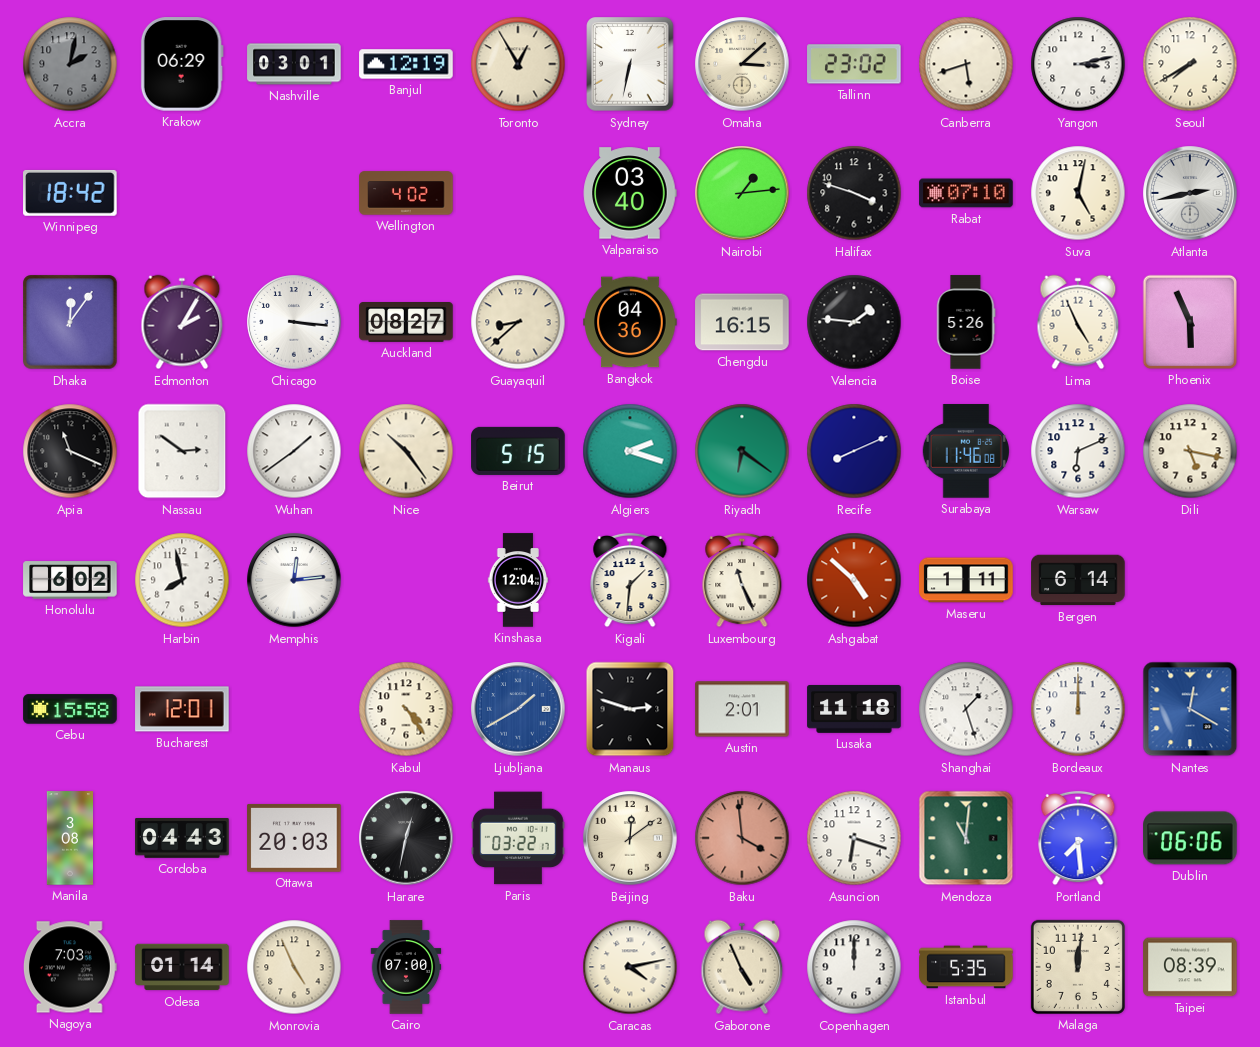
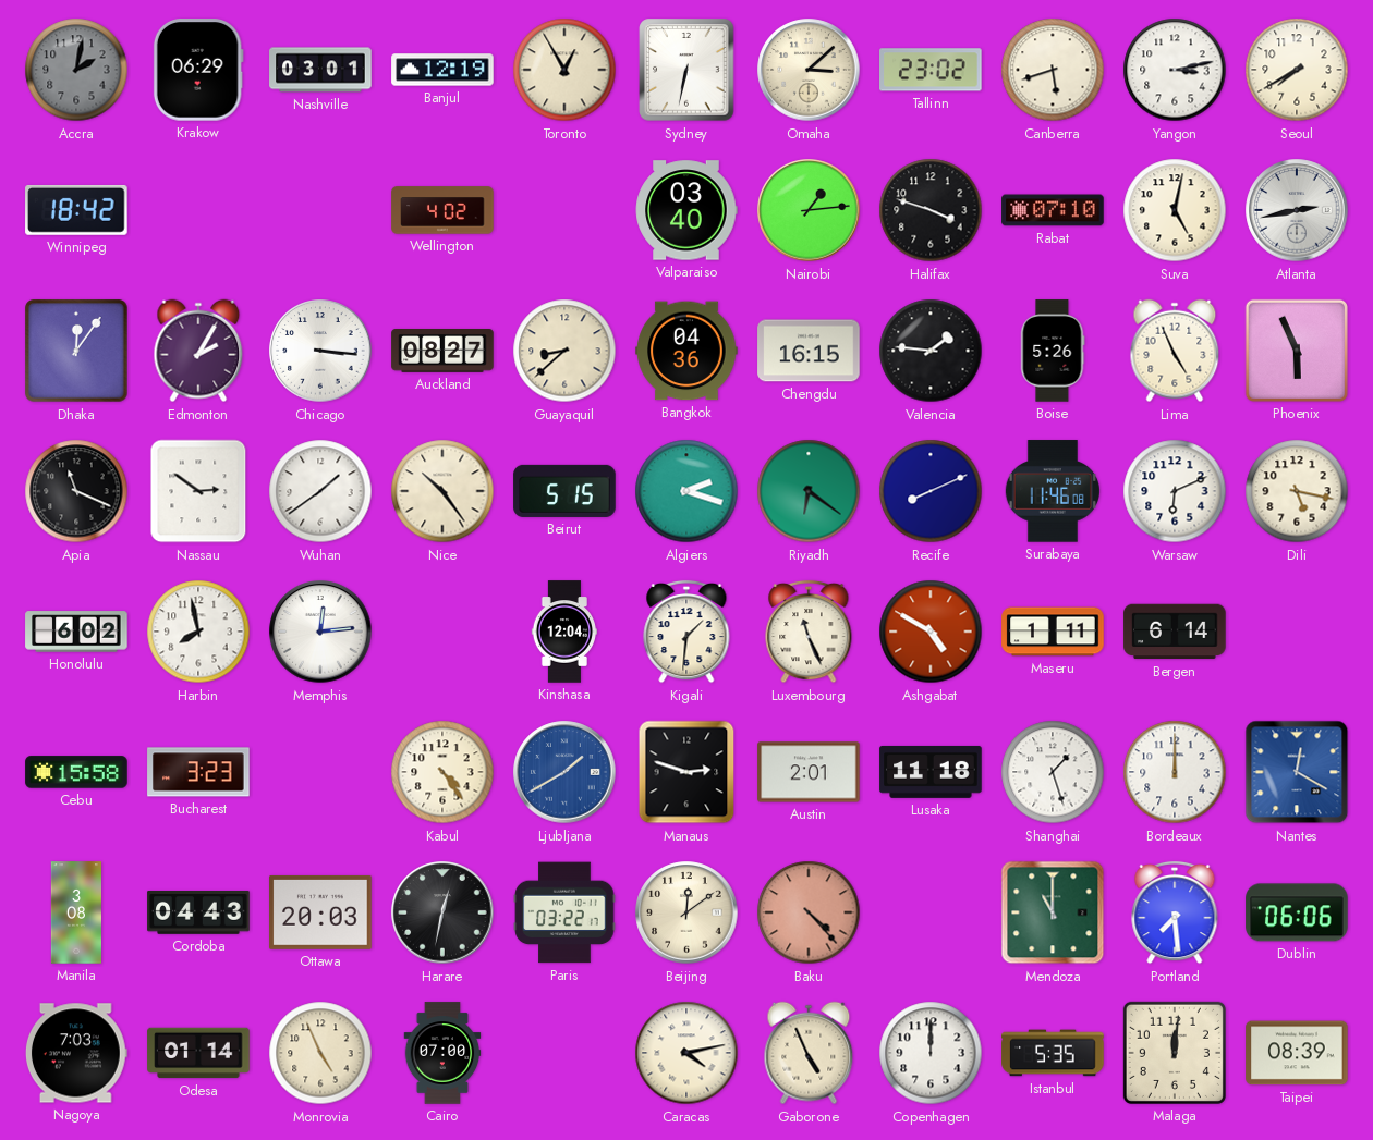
Ashgabat: 4:52 -> 4:50
Bucharest: 12:01 -> 3:23
Baku: 3:59 -> 4:23
Asuncion: 6:18 -> none
Mendoza: 11:01 -> 11:00
